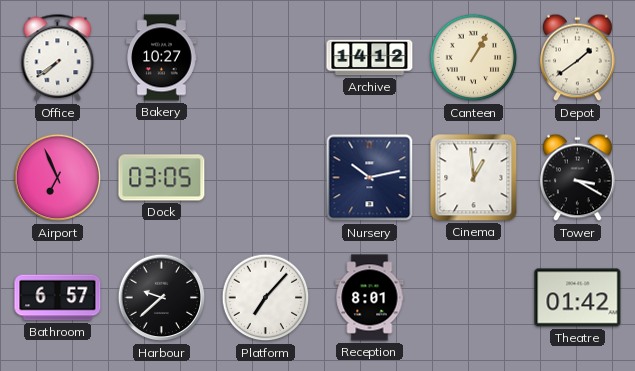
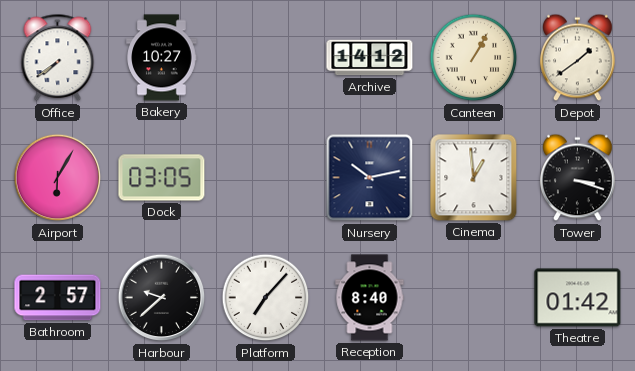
Airport: 6:56 -> 6:05
Tower: 3:20 -> 3:18
Bathroom: 6:57 -> 2:57
Reception: 8:01 -> 8:40
